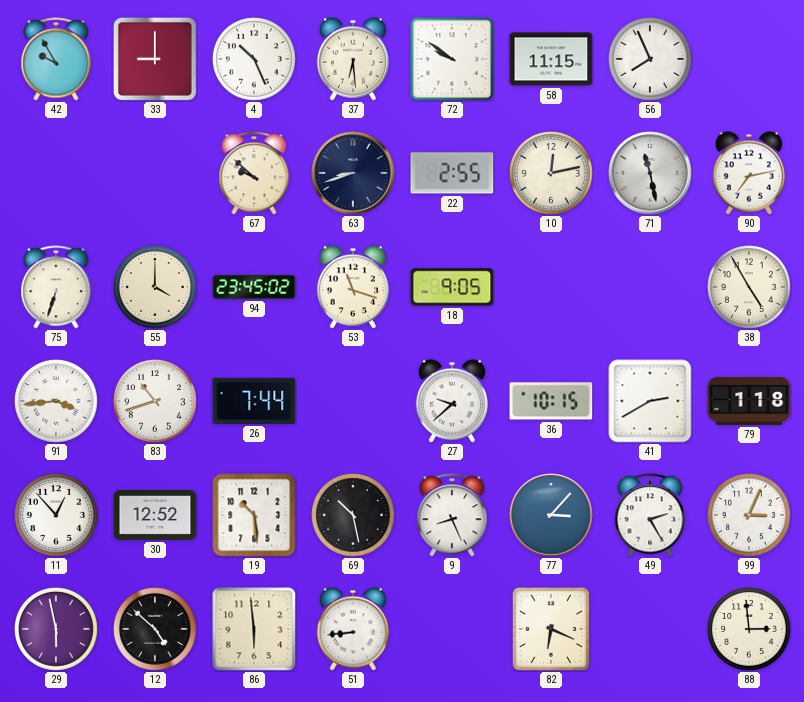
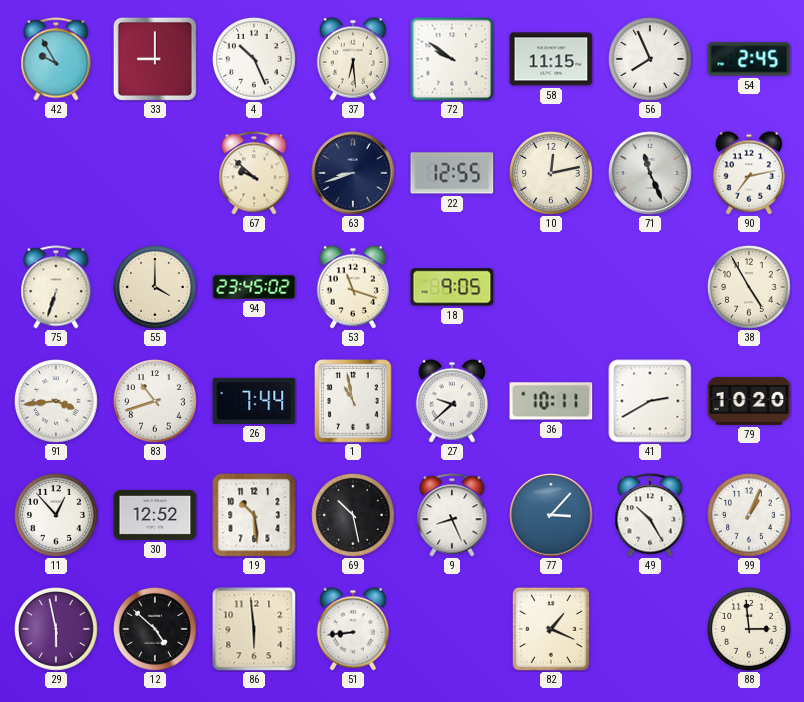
54: none -> 2:45
22: 2:55 -> 12:55
71: 11:28 -> 11:26
1: none -> 10:58
36: 10:15 -> 10:11
79: 1:18 -> 10:20
49: 2:25 -> 10:25
99: 3:04 -> 1:04
82: 6:19 -> 1:19
